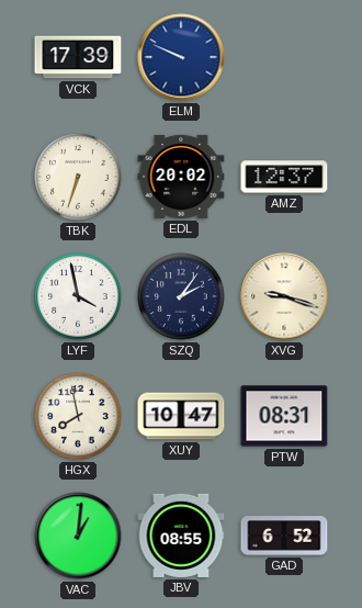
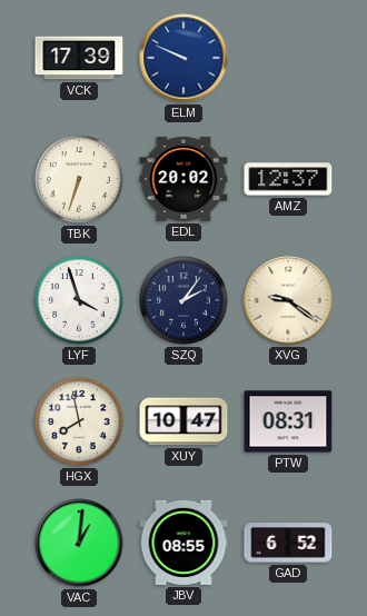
LYF: 3:58 -> 3:57
XVG: 9:18 -> 9:21
